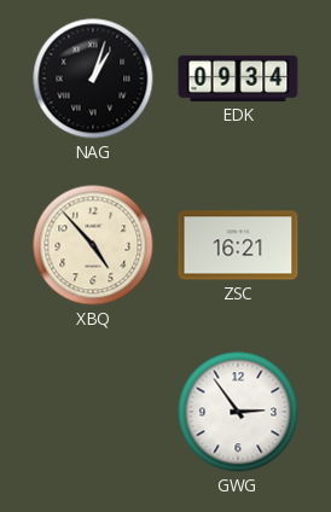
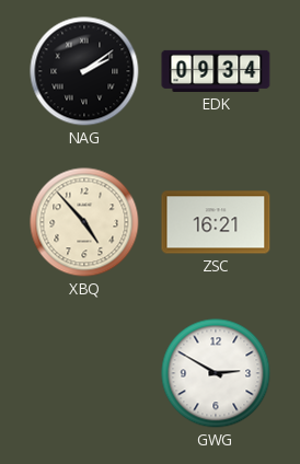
NAG: 1:03 -> 2:09
GWG: 2:54 -> 2:50
